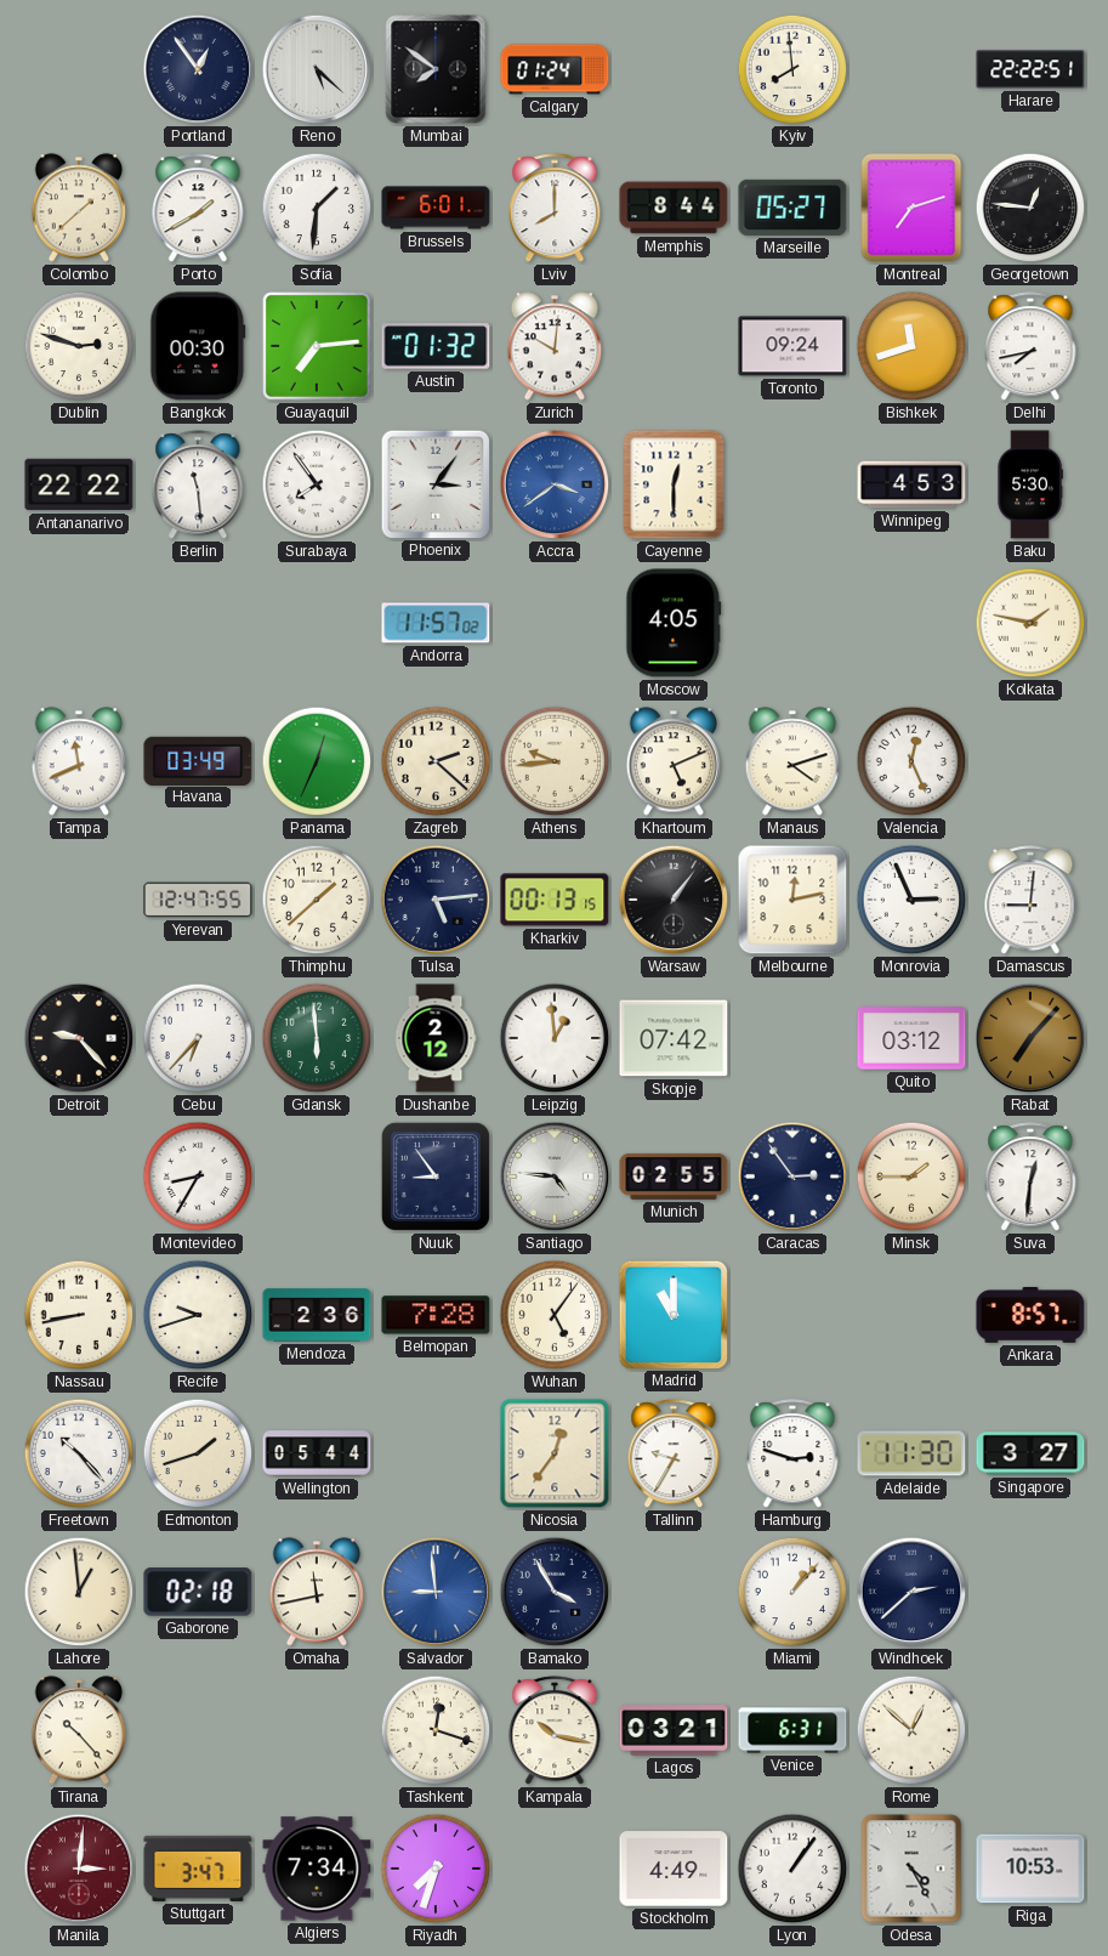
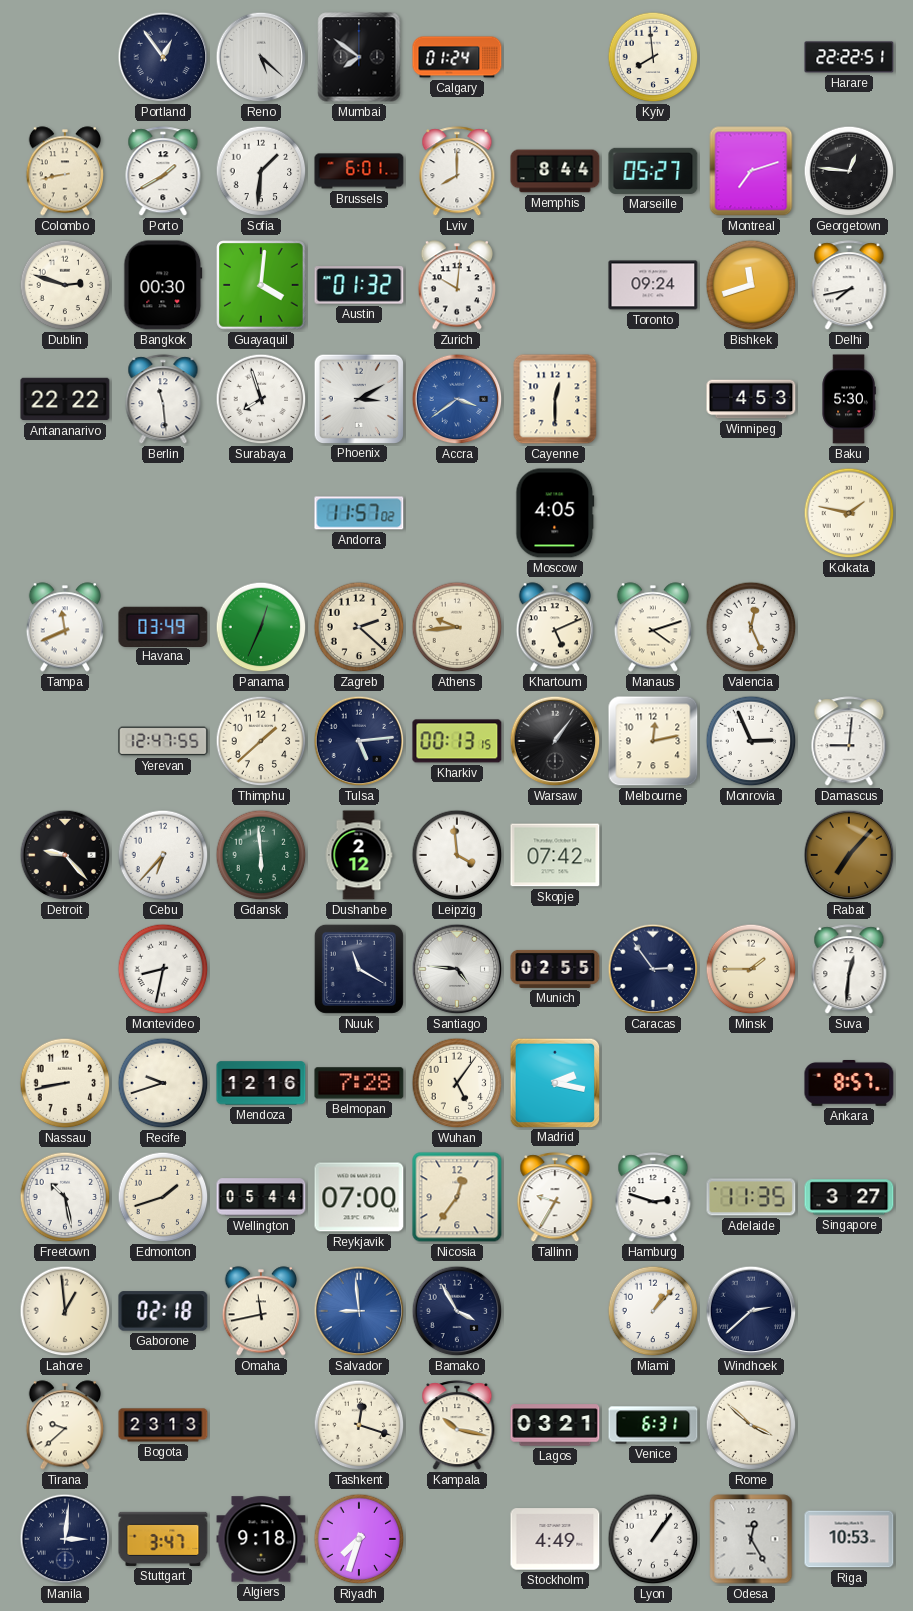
Colombo: 1:38 -> 8:43
Guayaquil: 7:14 -> 4:01
Surabaya: 7:54 -> 7:57
Phoenix: 3:06 -> 3:10
Leipzig: 12:59 -> 3:59
Quito: 03:12 -> none
Montevideo: 8:35 -> 8:32
Nuuk: 8:54 -> 11:20
Mendoza: 2:36 -> 12:16
Madrid: 11:00 -> 2:17
Freetown: 10:23 -> 10:28
Reykjavik: none -> 07:00
Adelaide: 11:30 -> 11:35
Tirana: 10:23 -> 9:38
Bogota: none -> 23:13
Rome: 12:52 -> 3:52
Manila dial: burgundy -> navy
Algiers: 7:34 -> 9:18
Odesa: 4:25 -> 12:25
